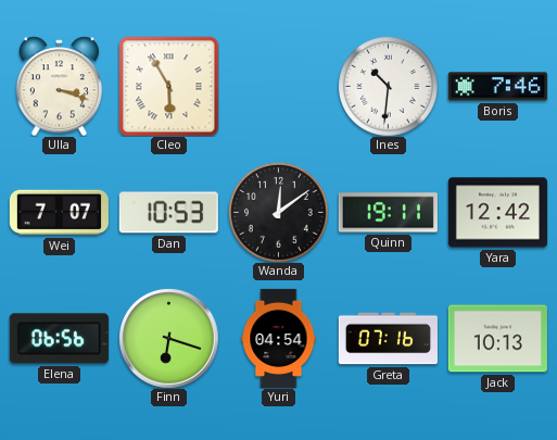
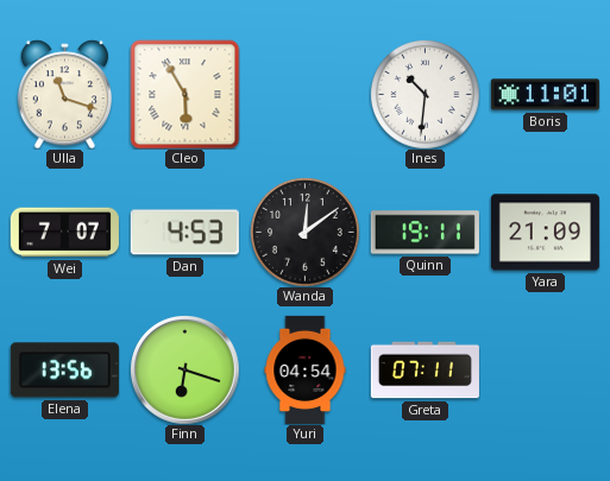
Ulla: 3:18 -> 11:18
Boris: 7:46 -> 11:01
Dan: 10:53 -> 4:53
Yara: 12:42 -> 21:09
Elena: 06:56 -> 13:56
Greta: 07:16 -> 07:11
Jack: 10:13 -> none
